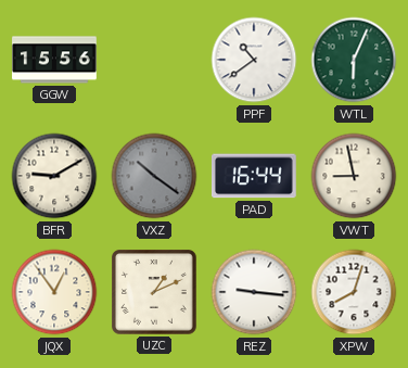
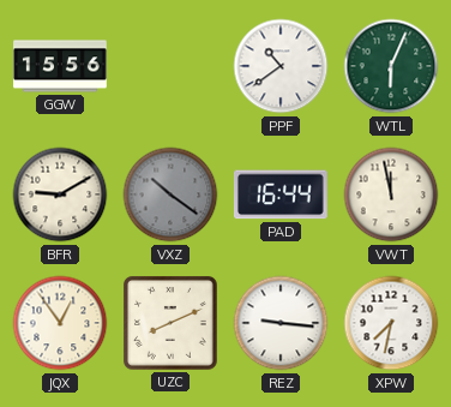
VWT: 8:58 -> 11:58
UZC: 1:11 -> 8:11
XPW: 8:03 -> 7:32
